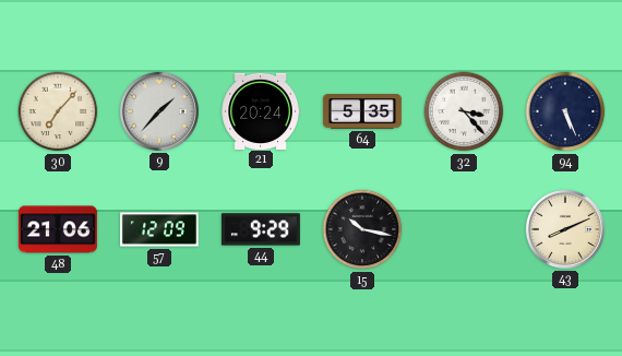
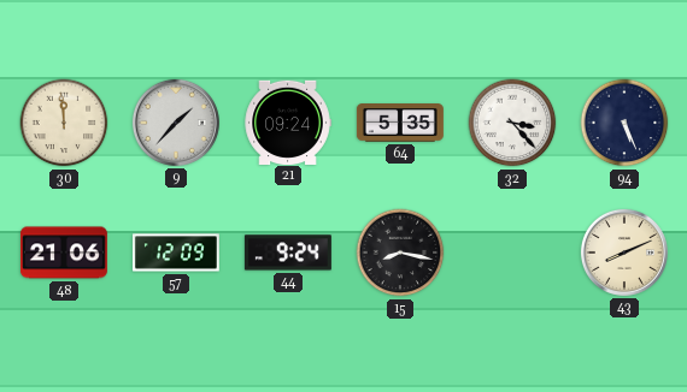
30: 7:07 -> 11:59
21: 20:24 -> 09:24
44: 9:29 -> 9:24
15: 10:17 -> 8:17
